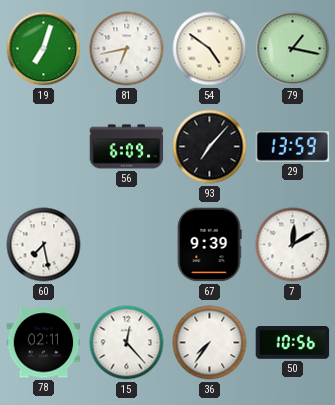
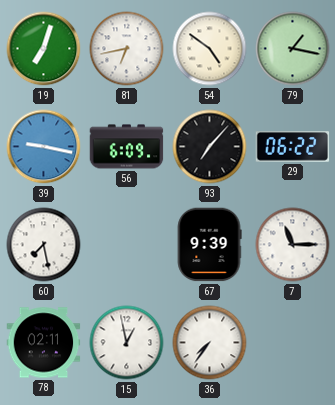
39: none -> 9:17
29: 13:59 -> 06:22
7: 12:10 -> 11:15
15: 12:23 -> 12:58
50: 10:56 -> none
